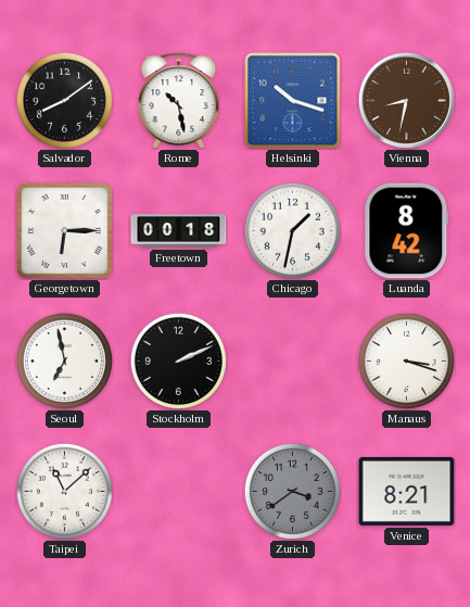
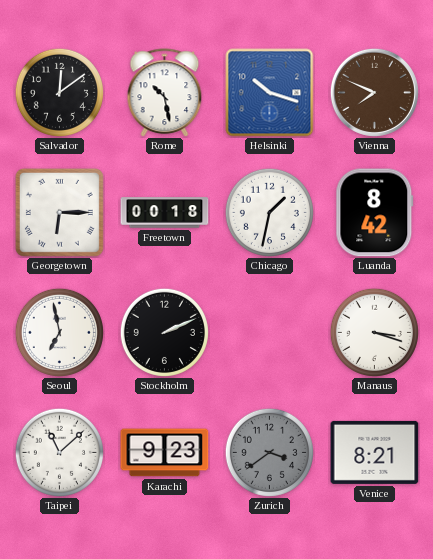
Salvador: 8:09 -> 12:09
Vienna: 8:32 -> 7:49
Karachi: none -> 9:23
